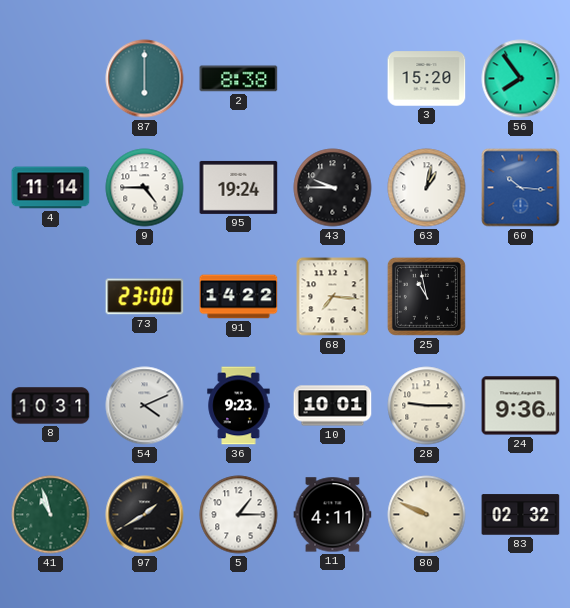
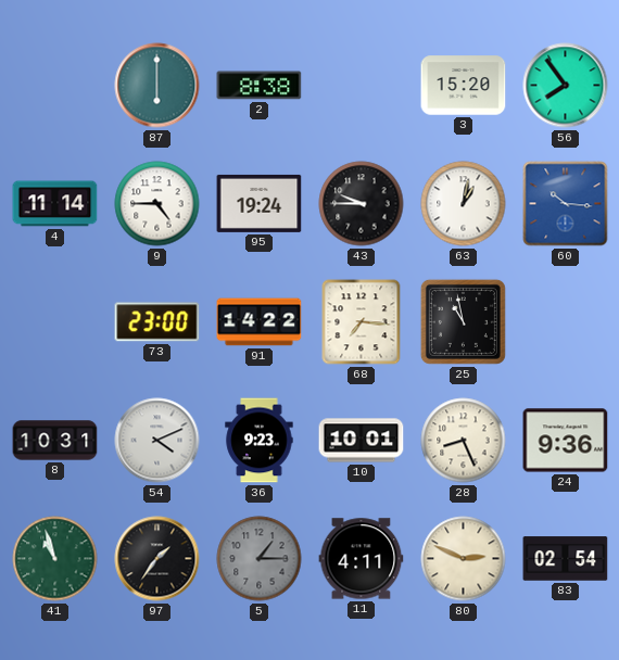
28: 9:15 -> 8:26
97: 1:40 -> 1:36
5 dial: white -> grey
80: 9:49 -> 2:49
83: 02:32 -> 02:54
